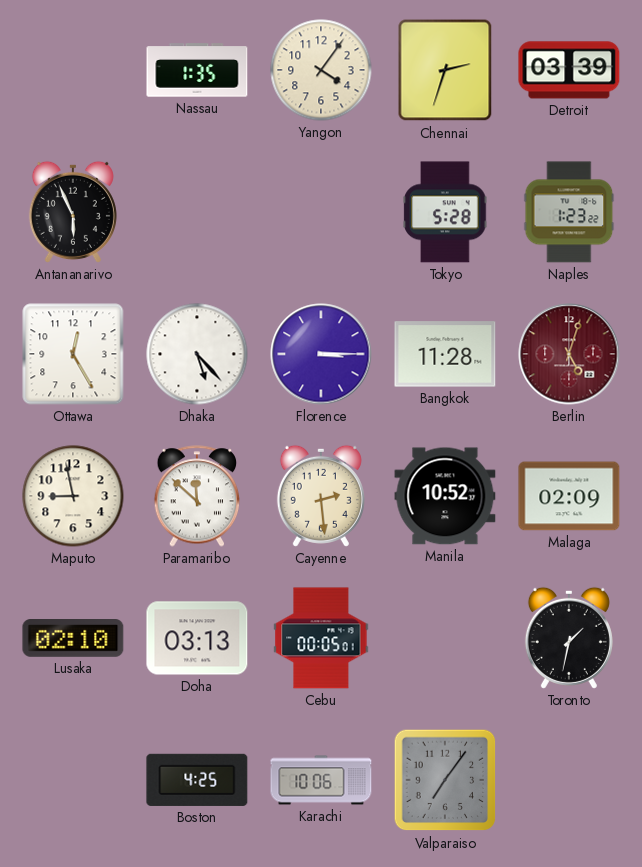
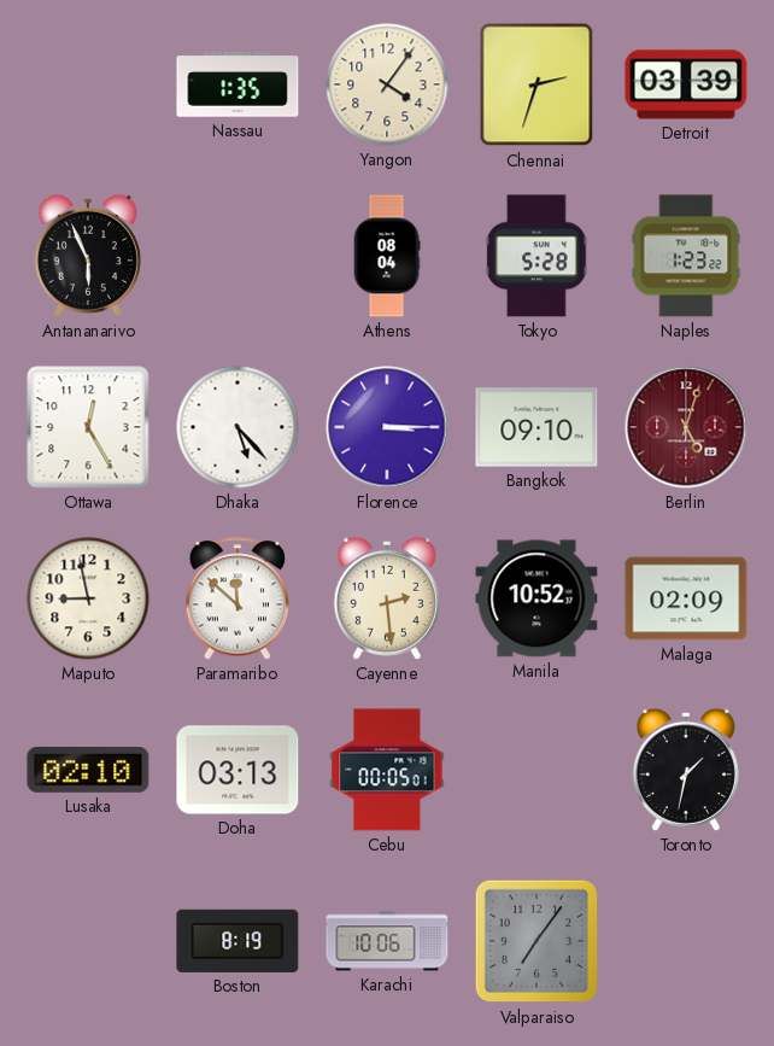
Athens: none -> 08:04
Bangkok: 11:28 -> 09:10
Boston: 4:25 -> 8:19
